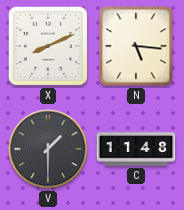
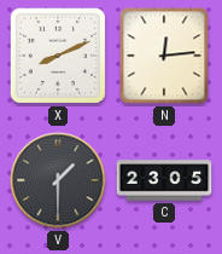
N: 5:16 -> 12:14
C: 11:48 -> 23:05
